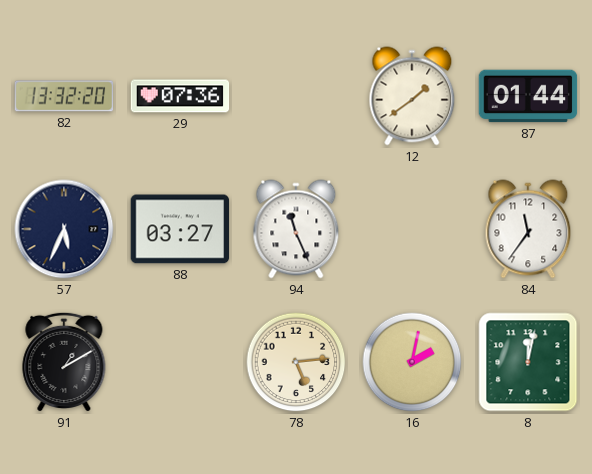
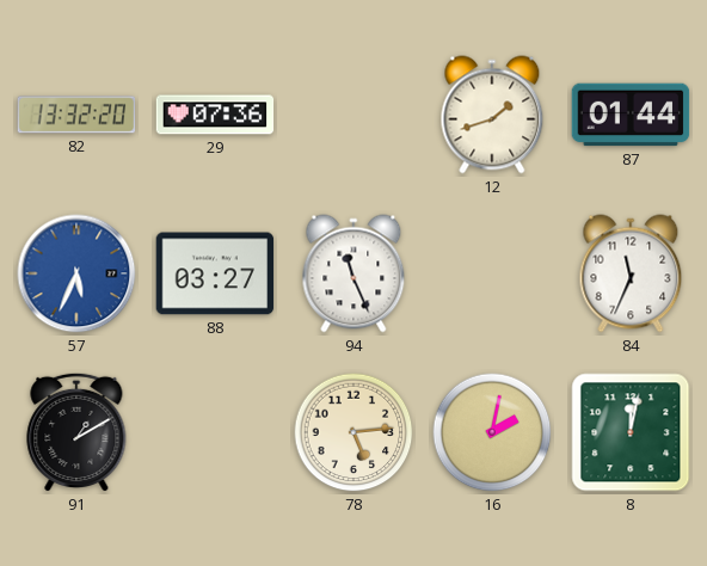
12: 1:39 -> 1:42
57 dial: navy -> blue
84: 11:36 -> 11:34
